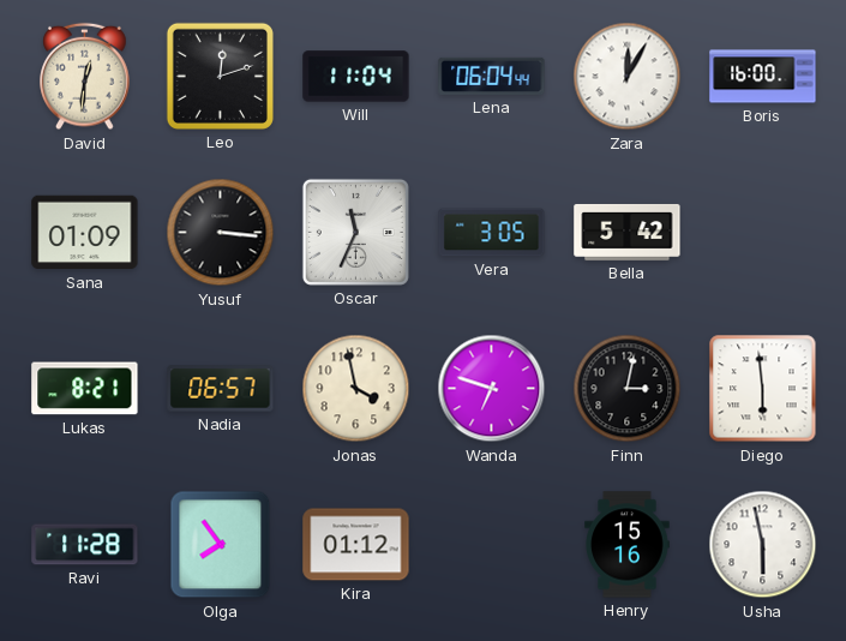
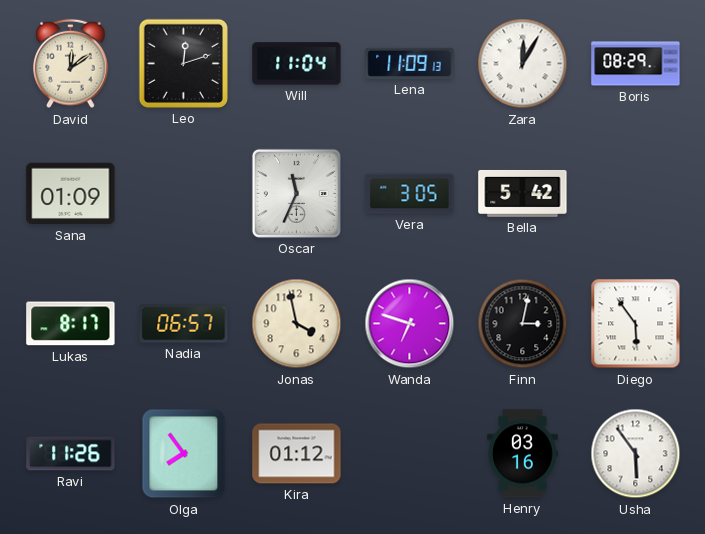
David: 12:31 -> 12:09
Lena: 06:04 -> 11:09
Boris: 16:00 -> 08:29
Yusuf: 3:16 -> none
Lukas: 8:21 -> 8:17
Diego: 5:59 -> 5:54
Ravi: 11:28 -> 11:26
Henry: 15:16 -> 03:16
Usha: 5:58 -> 5:54
